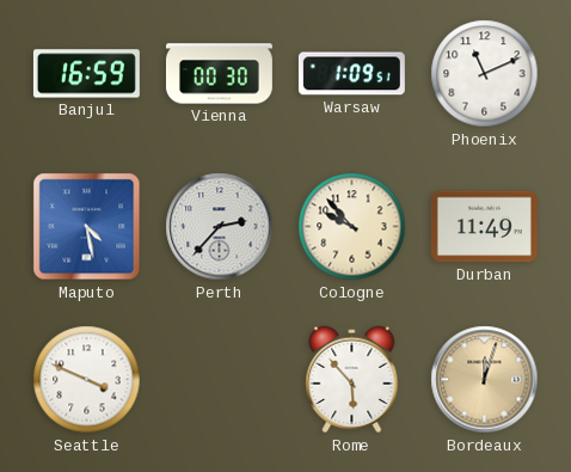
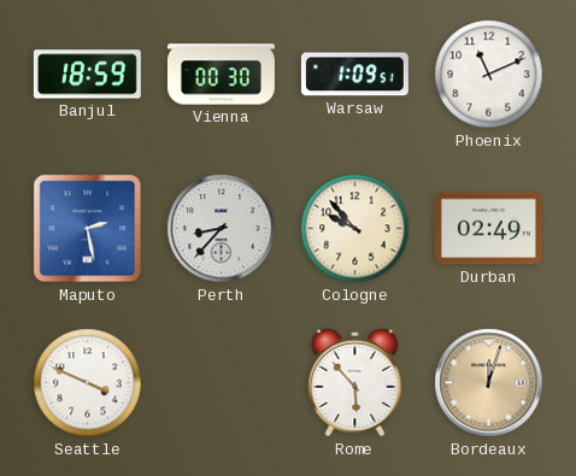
Banjul: 16:59 -> 18:59
Maputo: 4:28 -> 2:28
Perth: 2:37 -> 8:37
Durban: 11:49 -> 02:49
